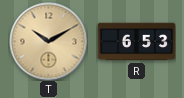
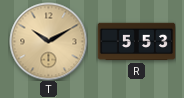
R: 6:53 -> 5:53
